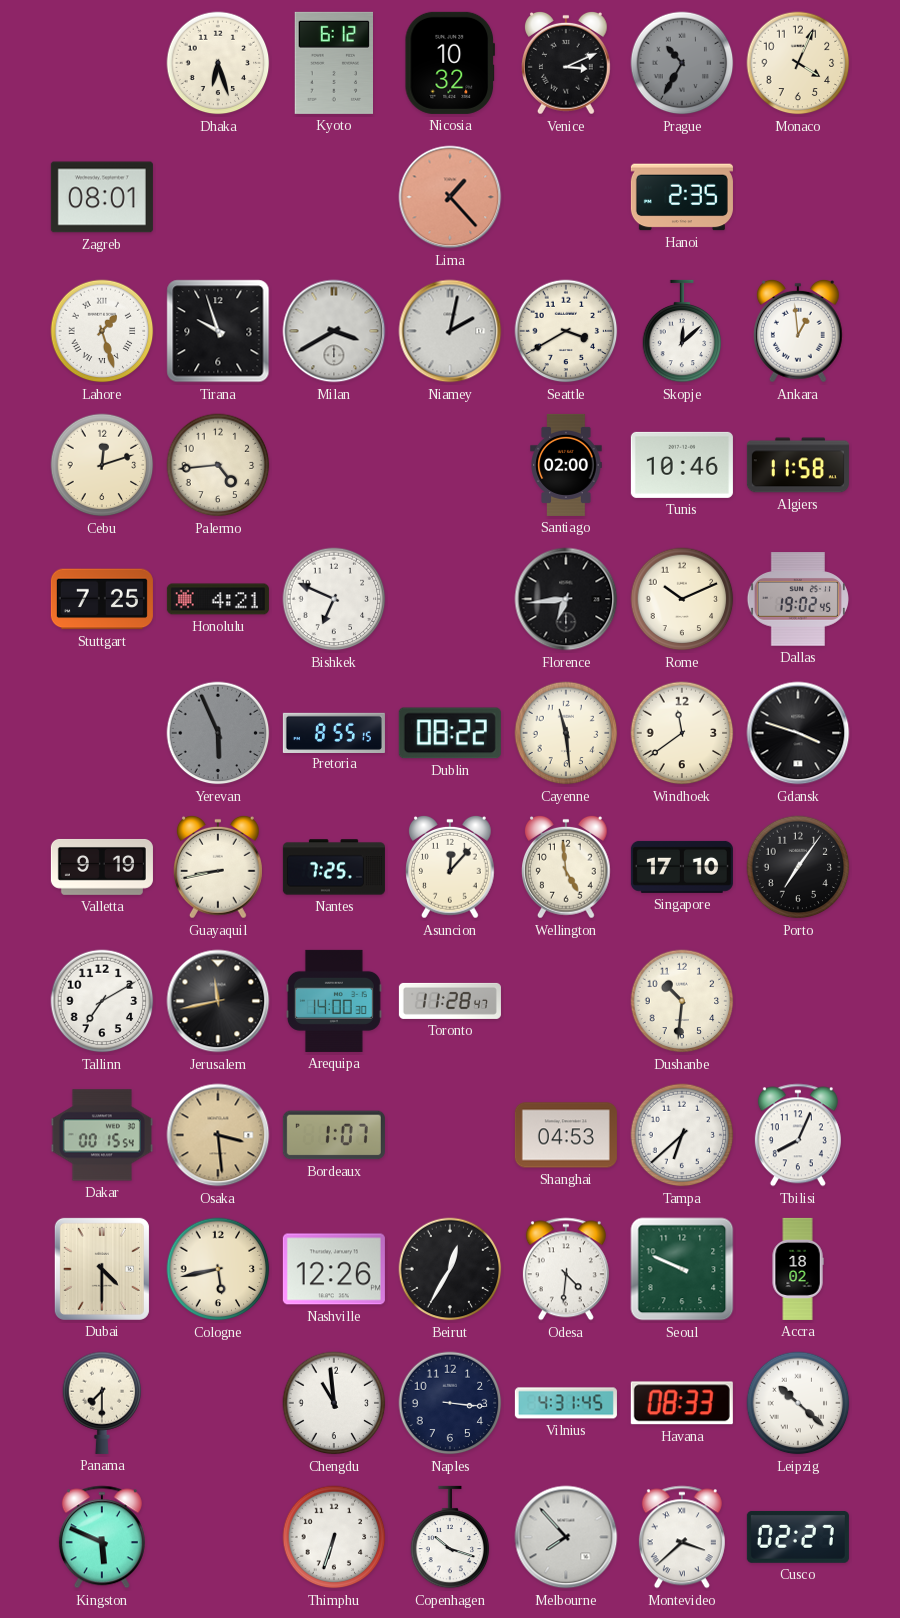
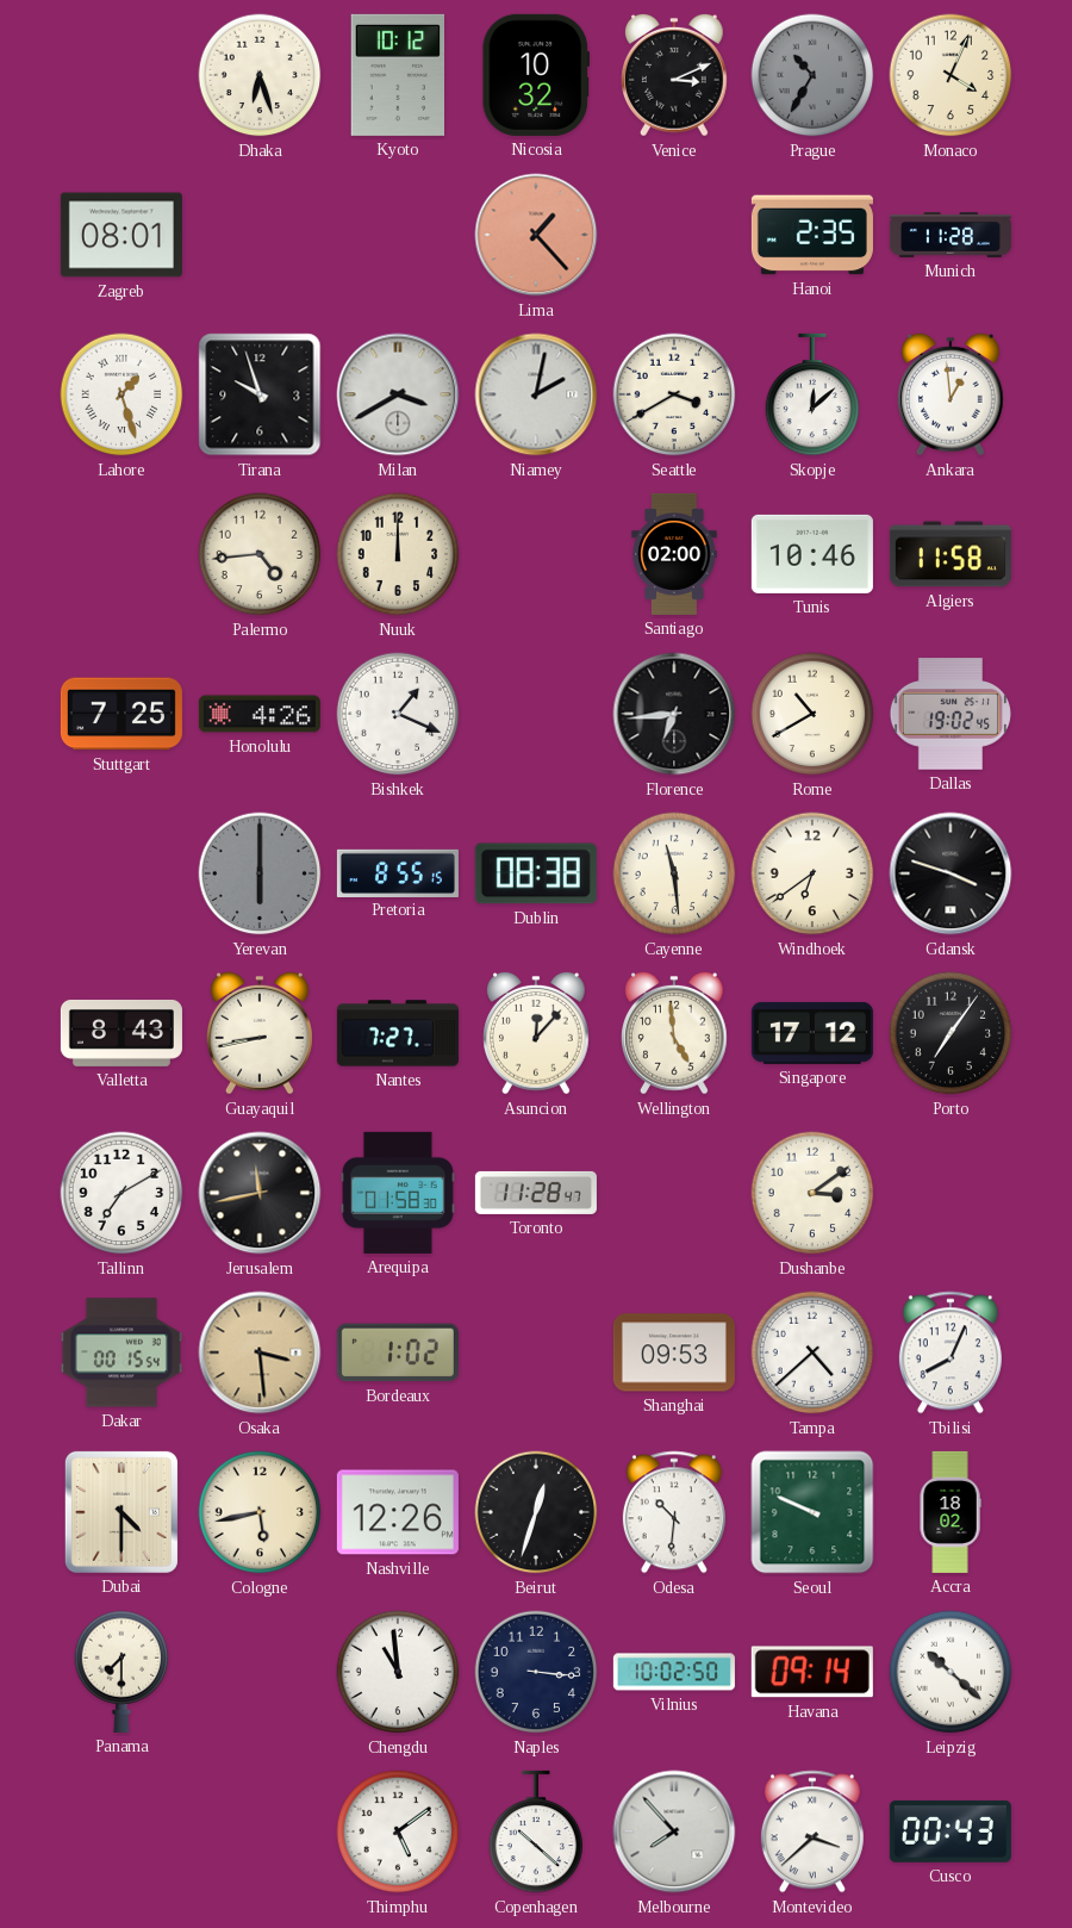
Kyoto: 6:12 -> 10:12
Munich: none -> 11:28
Cebu: 12:12 -> none
Nuuk: none -> 12:00
Honolulu: 4:21 -> 4:26
Bishkek: 6:49 -> 1:19
Rome: 10:11 -> 10:40
Yerevan: 5:56 -> 6:00
Dublin: 08:22 -> 08:38
Windhoek: 11:39 -> 6:39
Valletta: 9:19 -> 8:43
Nantes: 7:25 -> 7:27
Singapore: 17:10 -> 17:12
Arequipa: 14:00 -> 01:58
Dushanbe: 10:31 -> 3:09
Bordeaux: 1:07 -> 1:02
Shanghai: 04:53 -> 09:53
Tampa: 6:38 -> 4:38
Beirut: 12:35 -> 12:33
Odesa: 4:31 -> 10:31
Vilnius: 4:31 -> 10:02
Havana: 08:33 -> 09:14
Kingston: 5:49 -> none
Thimphu: 6:33 -> 5:09
Copenhagen: 10:18 -> 10:22
Cusco: 02:27 -> 00:43
